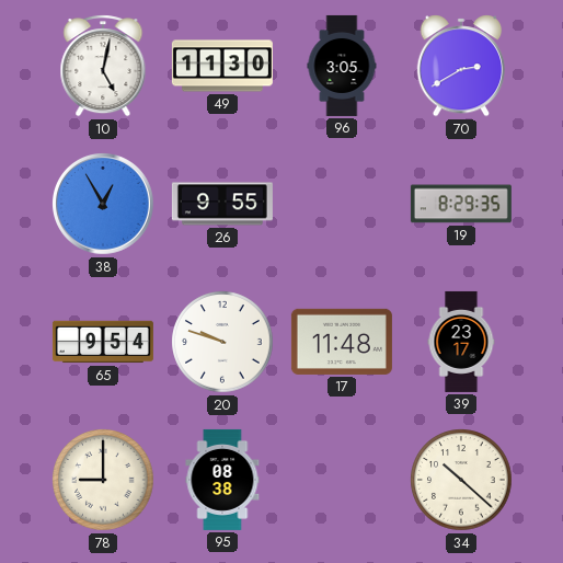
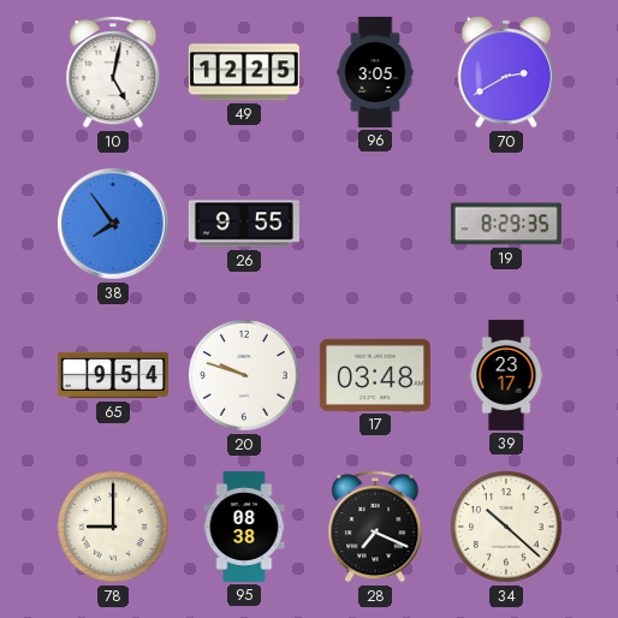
49: 11:30 -> 12:25
38: 12:55 -> 7:54
17: 11:48 -> 03:48
28: none -> 7:19
